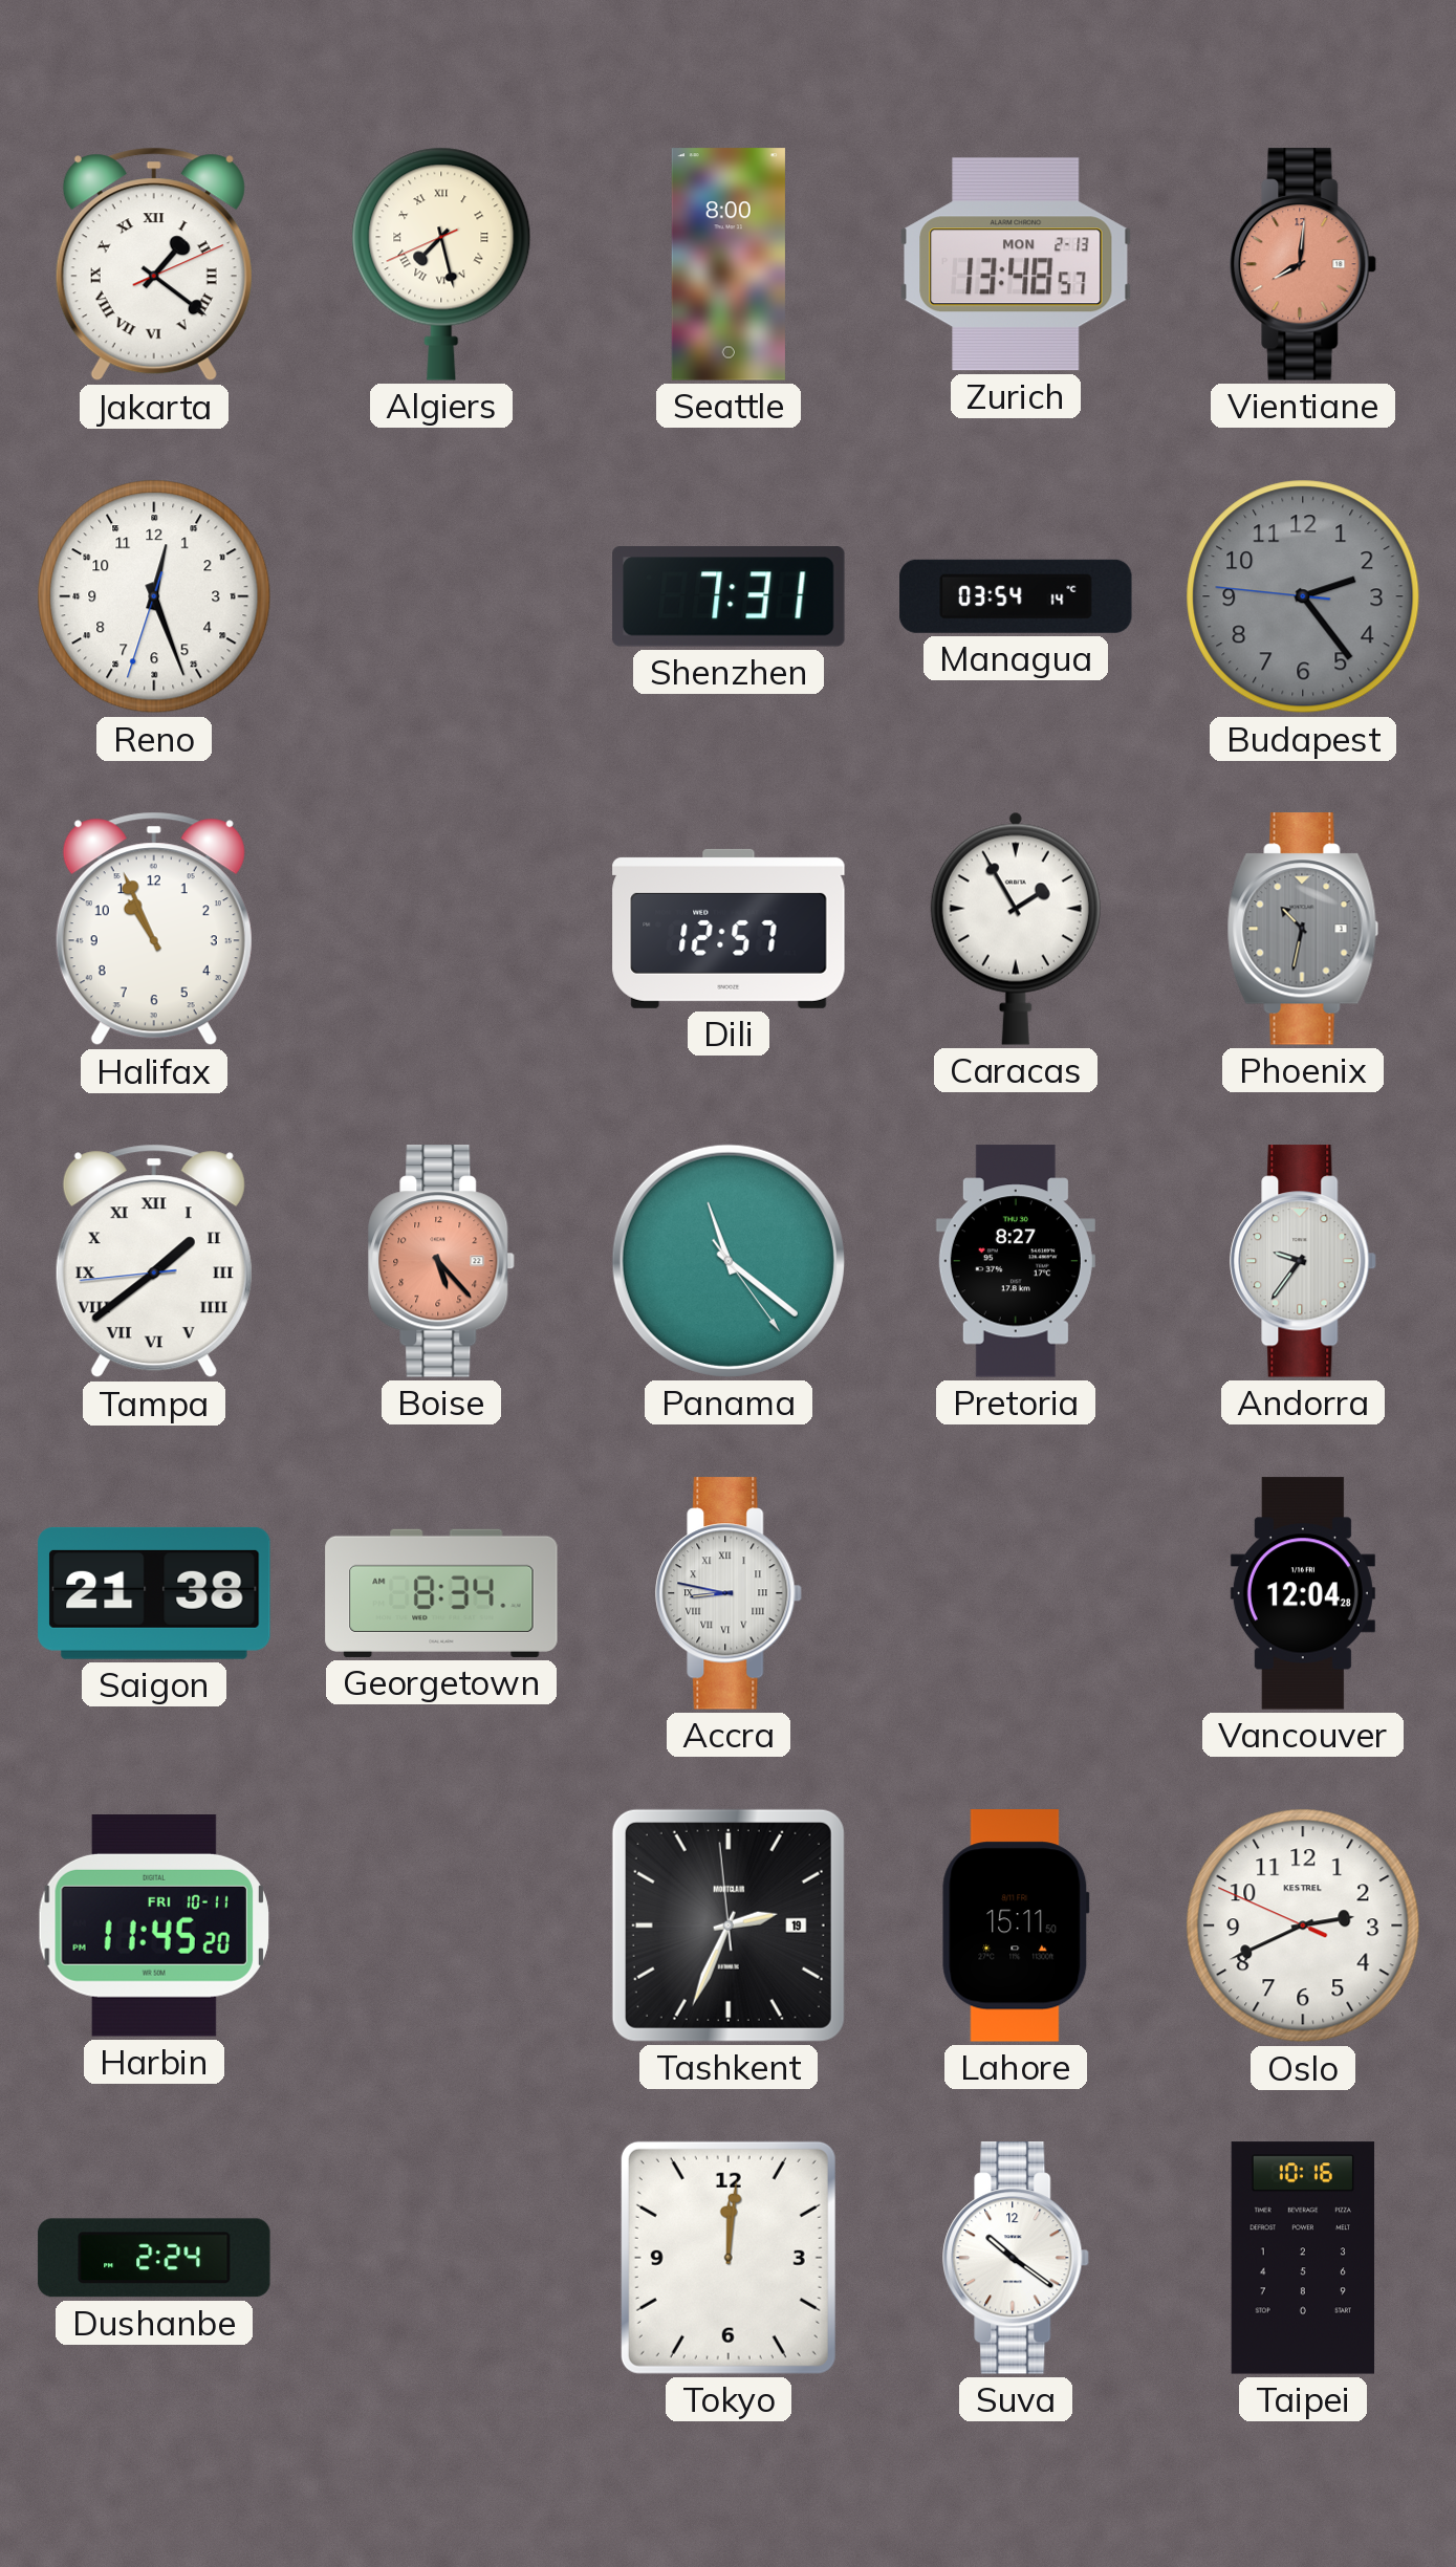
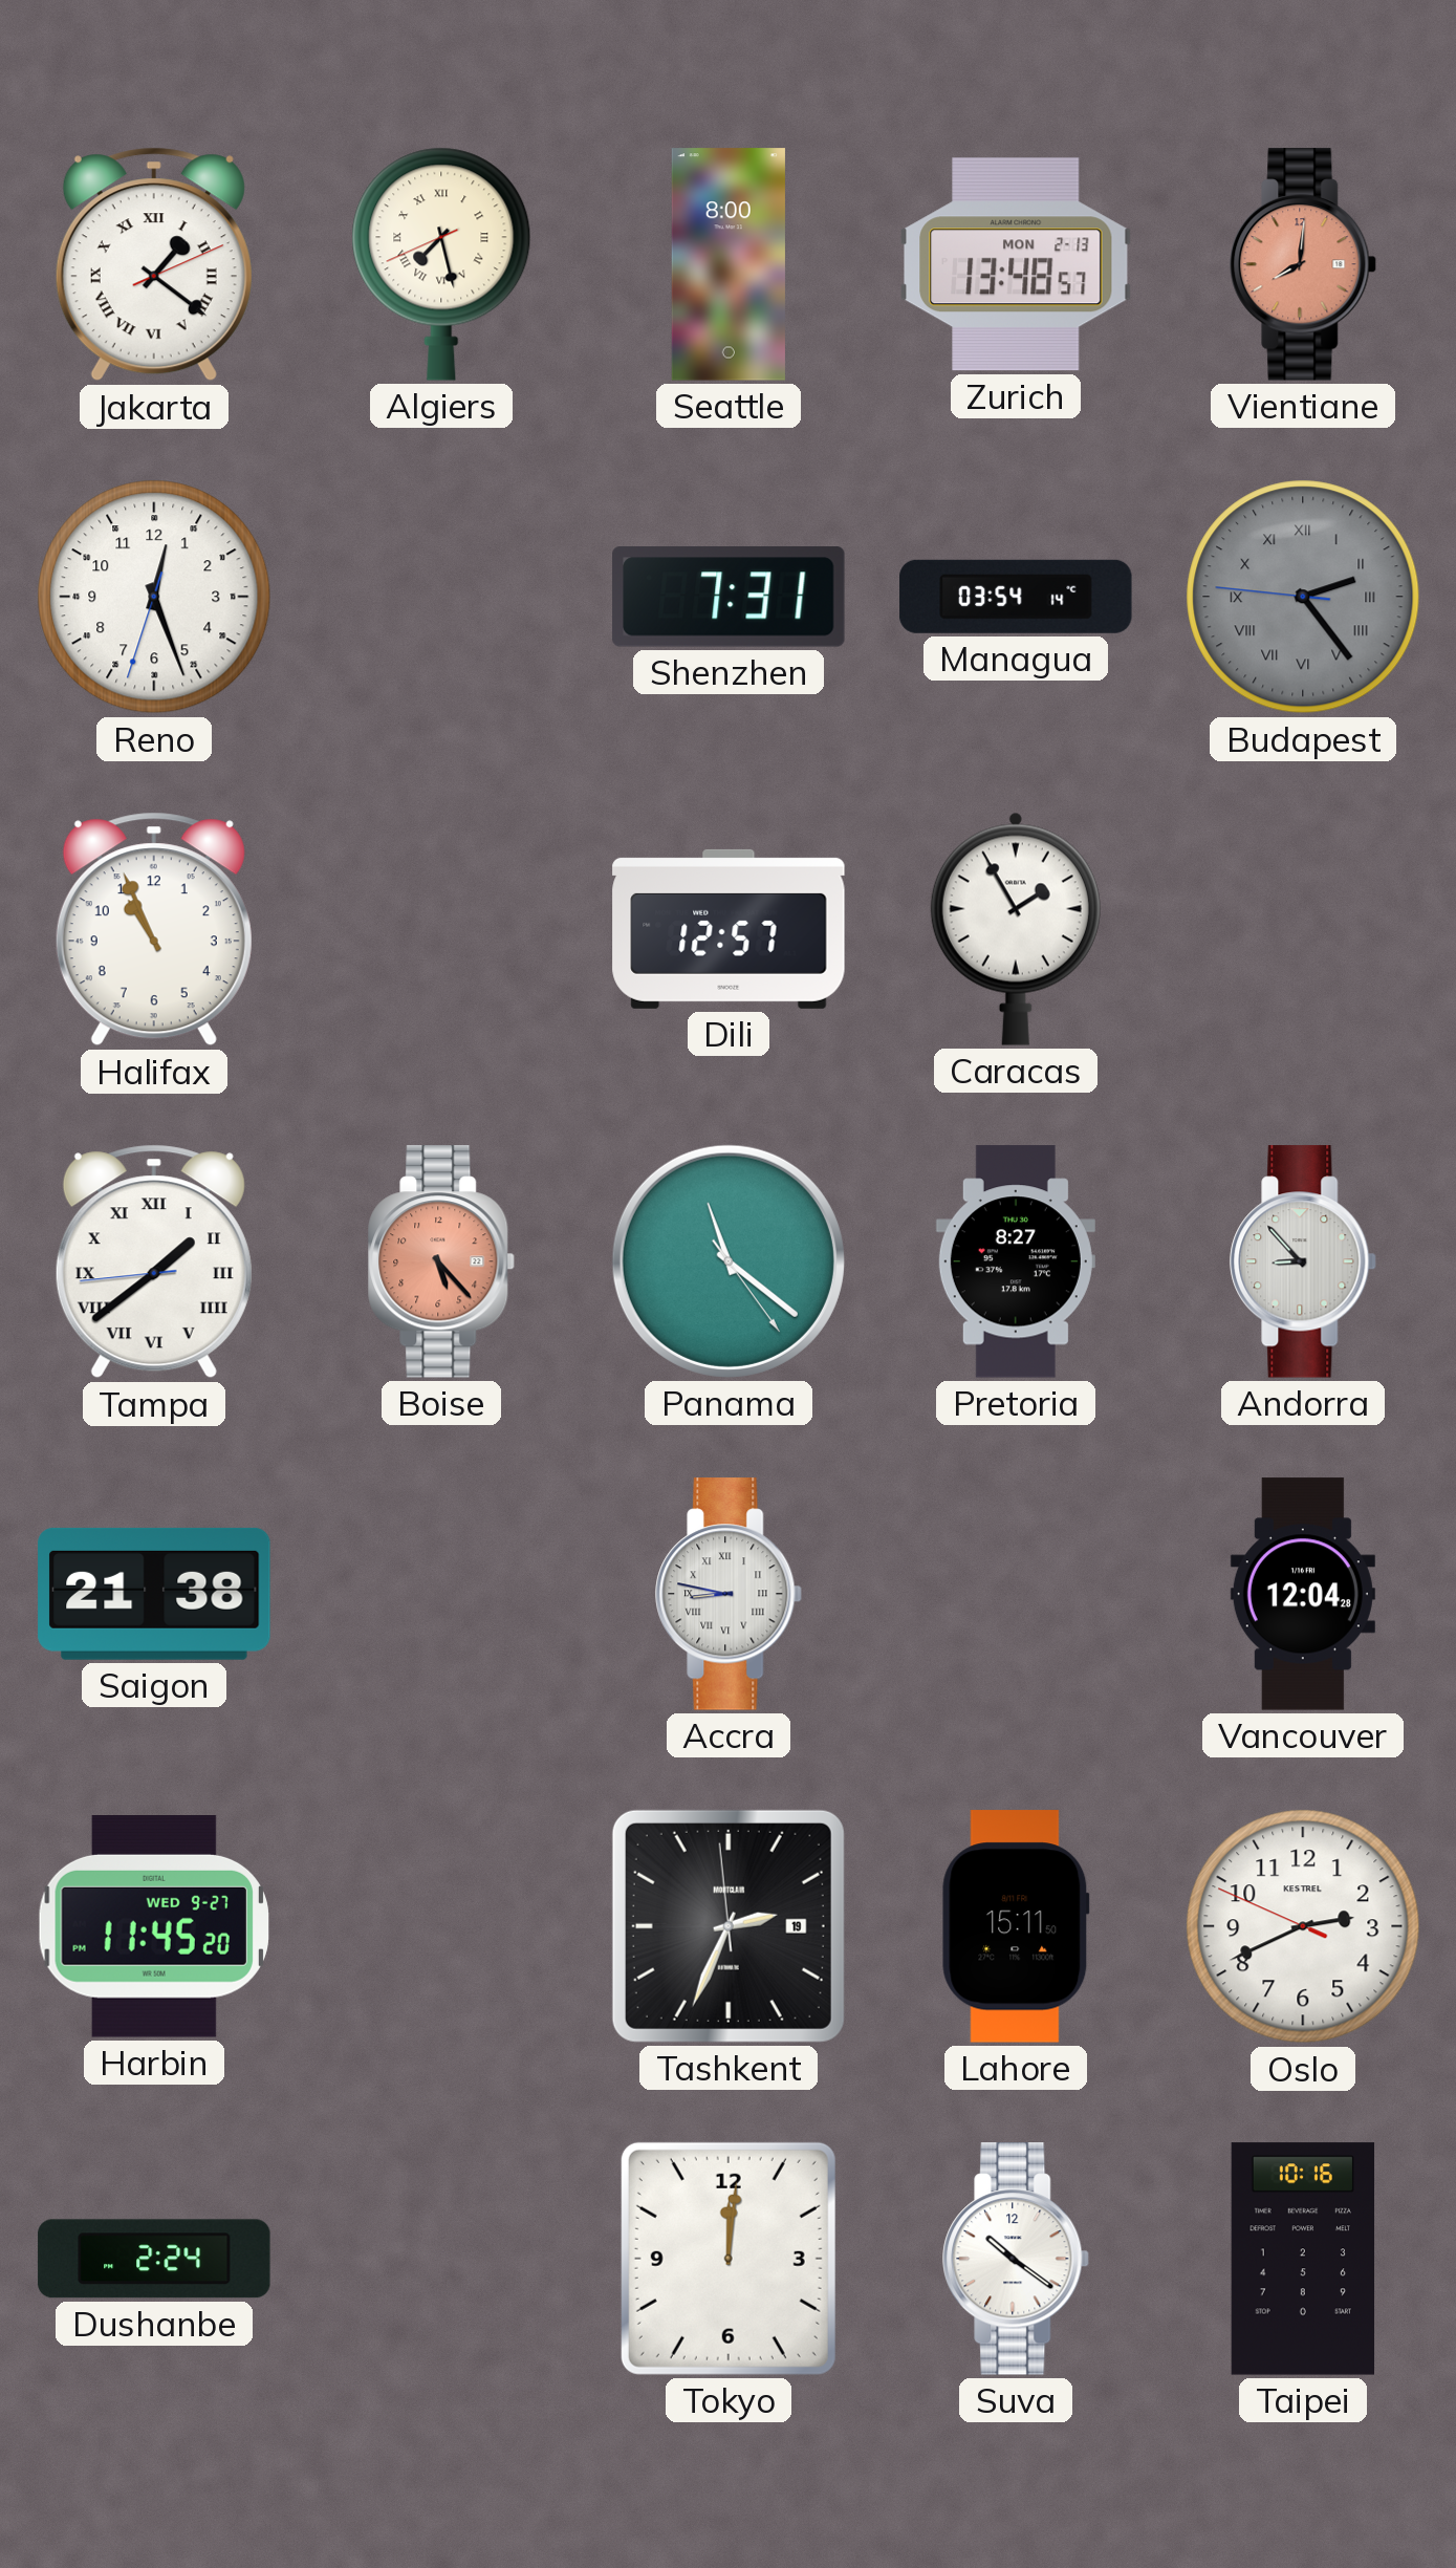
Budapest numerals: Arabic -> Roman
Phoenix: 10:32 -> none
Andorra: 9:36 -> 8:53
Georgetown: 8:34 -> none
Harbin date: FRI 10-11 -> WED 9-27
